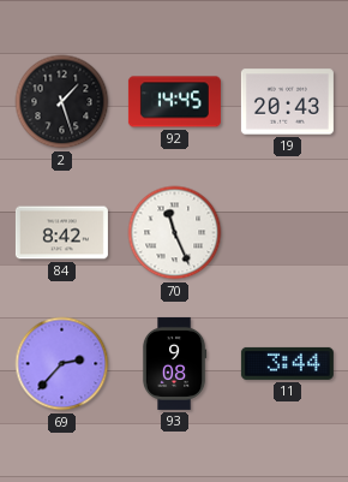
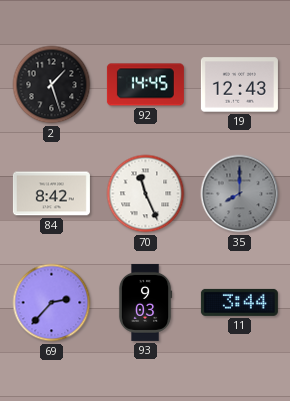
19: 20:43 -> 12:43
35: none -> 8:00
93: 9:08 -> 9:03
